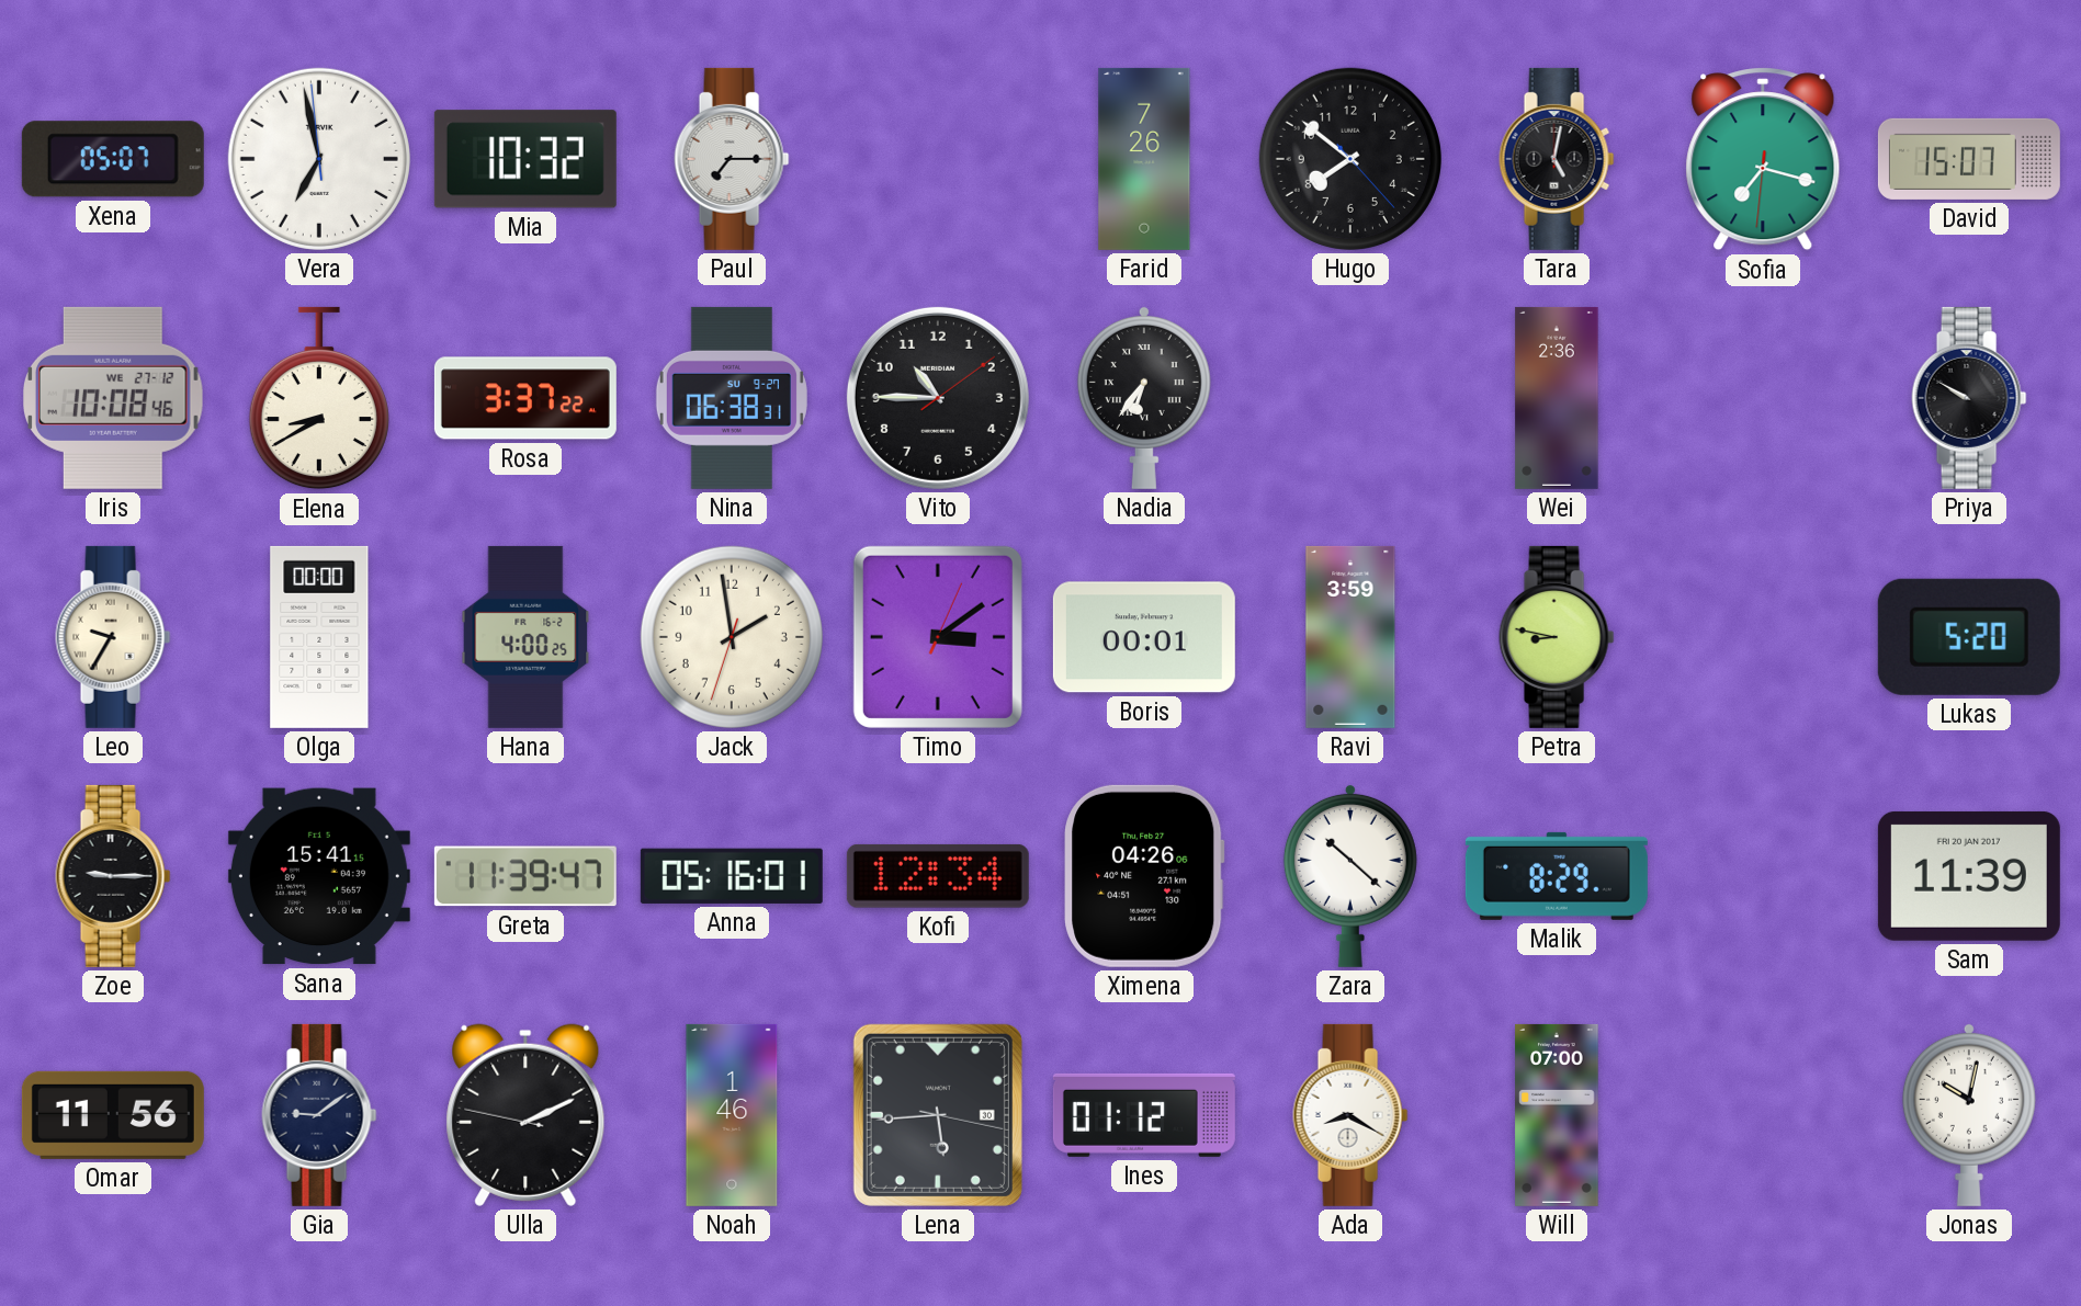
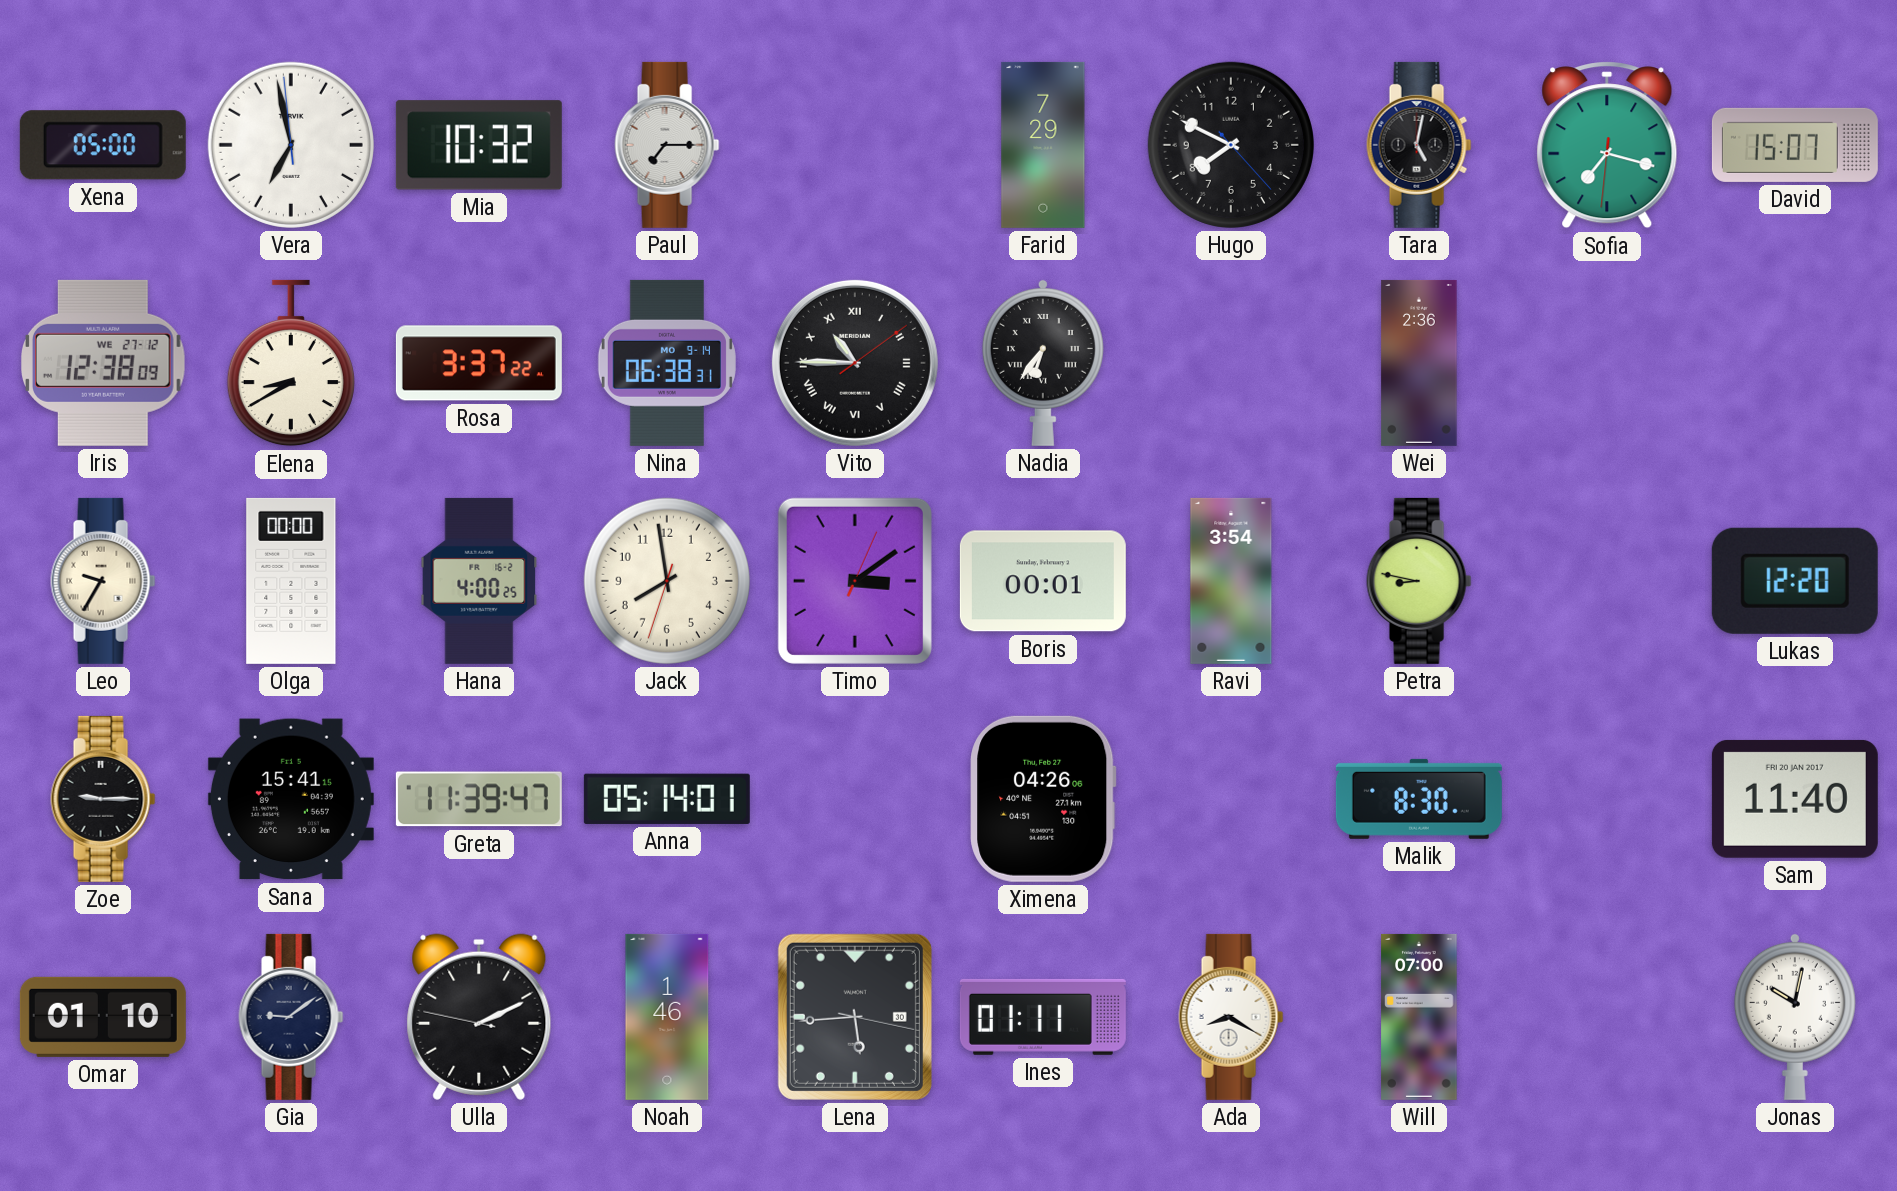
Xena: 05:07 -> 05:00
Farid: 7:26 -> 7:29
Hugo: 7:51 -> 7:49
Iris: 10:08 -> 12:38
Nina date: SU 9-27 -> MO 9-14
Vito numerals: Arabic -> Roman
Priya: 9:50 -> none
Jack: 1:58 -> 7:58
Ravi: 3:59 -> 3:54
Lukas: 5:20 -> 12:20
Anna: 05:16 -> 05:14
Kofi: 12:34 -> none
Zara: 10:22 -> none
Malik: 8:29 -> 8:30
Sam: 11:39 -> 11:40
Omar: 11:56 -> 01:10
Ines: 01:12 -> 01:11
